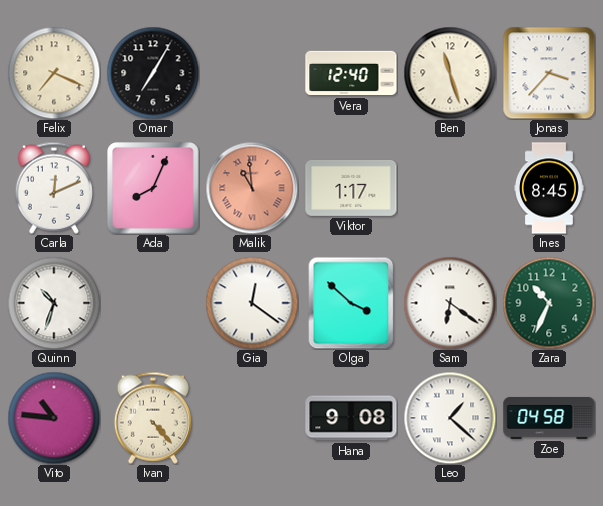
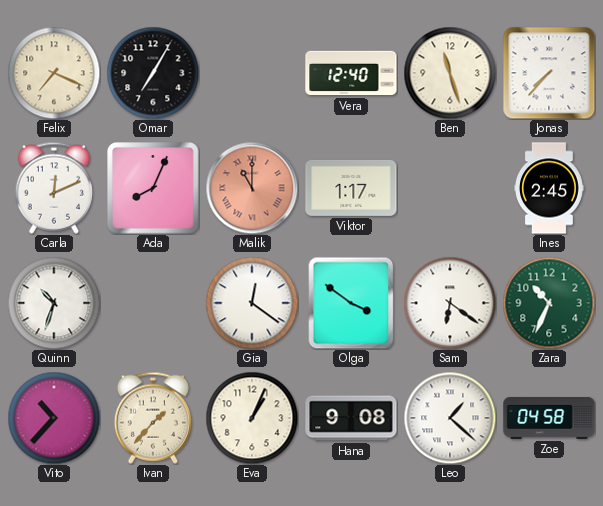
Jonas: 3:37 -> 7:37
Malik: 10:59 -> 11:00
Ines: 8:45 -> 2:45
Olga: 3:52 -> 3:51
Vito: 10:46 -> 10:37
Ivan: 4:23 -> 1:37
Eva: none -> 1:04
